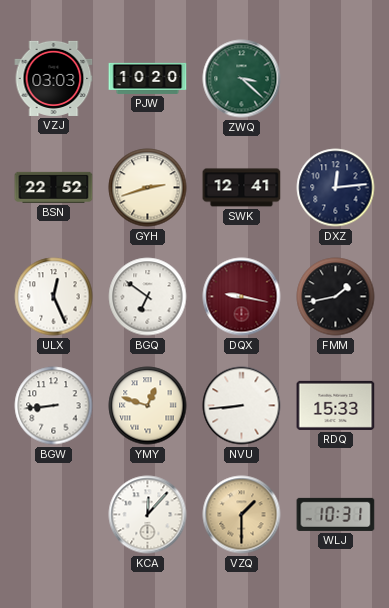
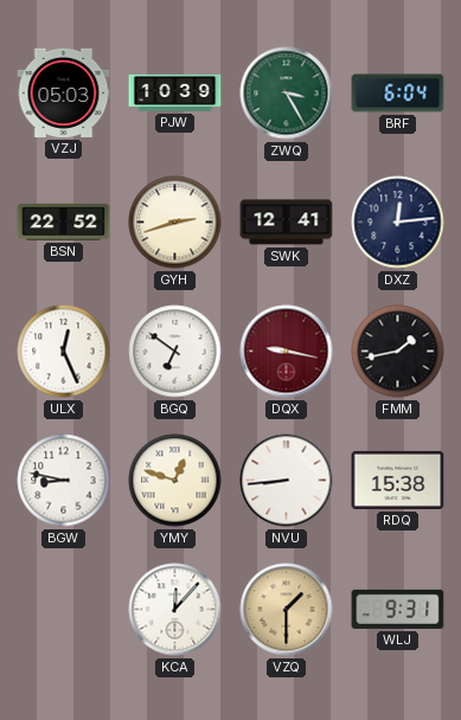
VZJ: 03:03 -> 05:03
PJW: 10:20 -> 10:39
ZWQ: 3:22 -> 3:25
BRF: none -> 6:04
BGW: 8:44 -> 8:47
RDQ: 15:33 -> 15:38
WLJ: 10:31 -> 9:31
